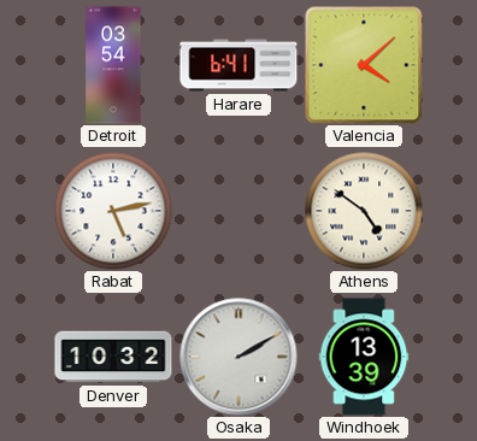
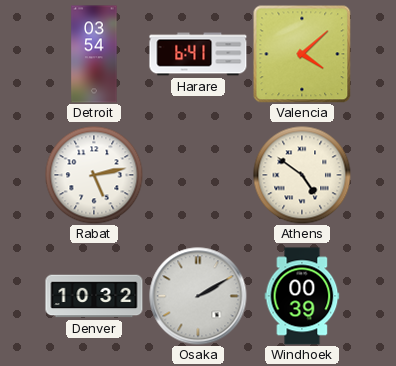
Windhoek: 13:39 -> 00:39
